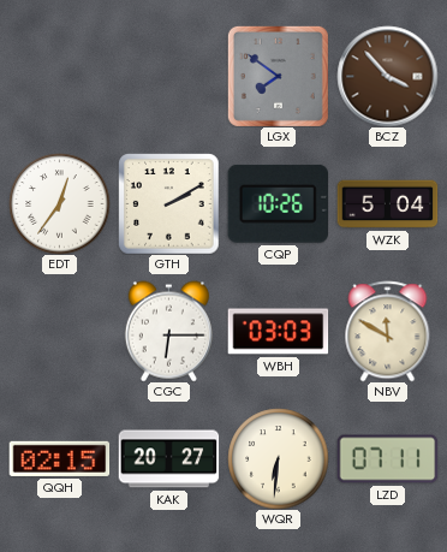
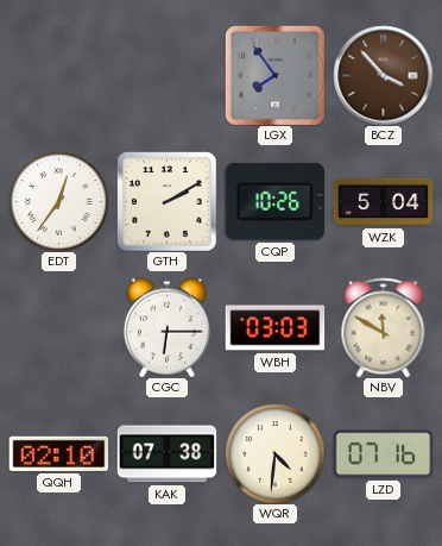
LGX: 7:51 -> 7:54
QQH: 02:15 -> 02:10
KAK: 20:27 -> 07:38
WQR: 6:31 -> 4:31
LZD: 07:11 -> 07:16
